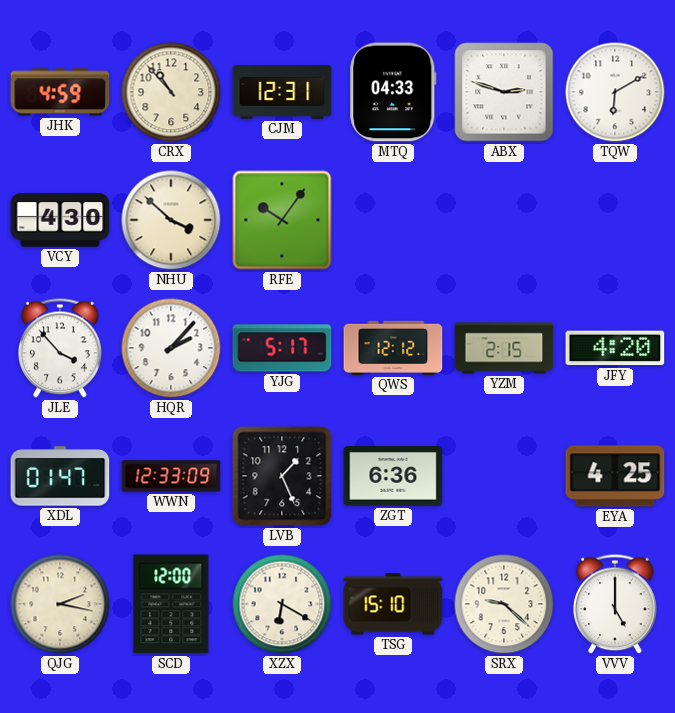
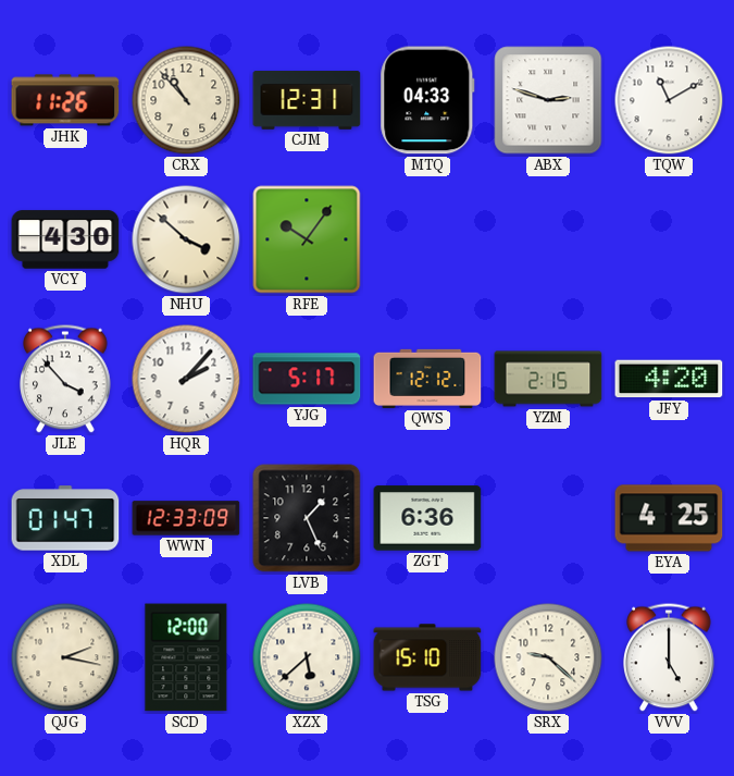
JHK: 4:59 -> 11:26
TQW: 6:10 -> 11:10
XZX: 6:20 -> 5:38
